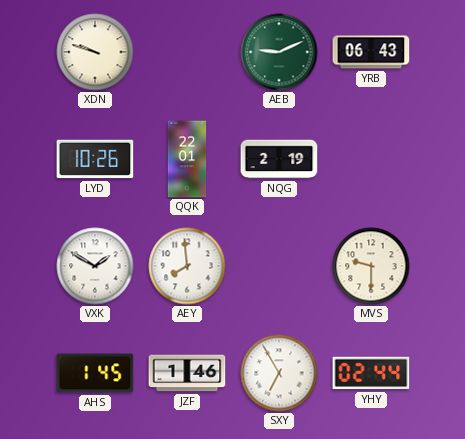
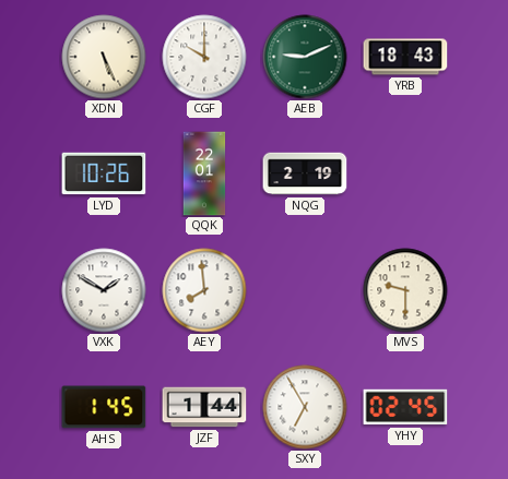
XDN: 9:48 -> 5:26
CGF: none -> 10:00
YRB: 06:43 -> 18:43
JZF: 1:46 -> 1:44
YHY: 02:44 -> 02:45
